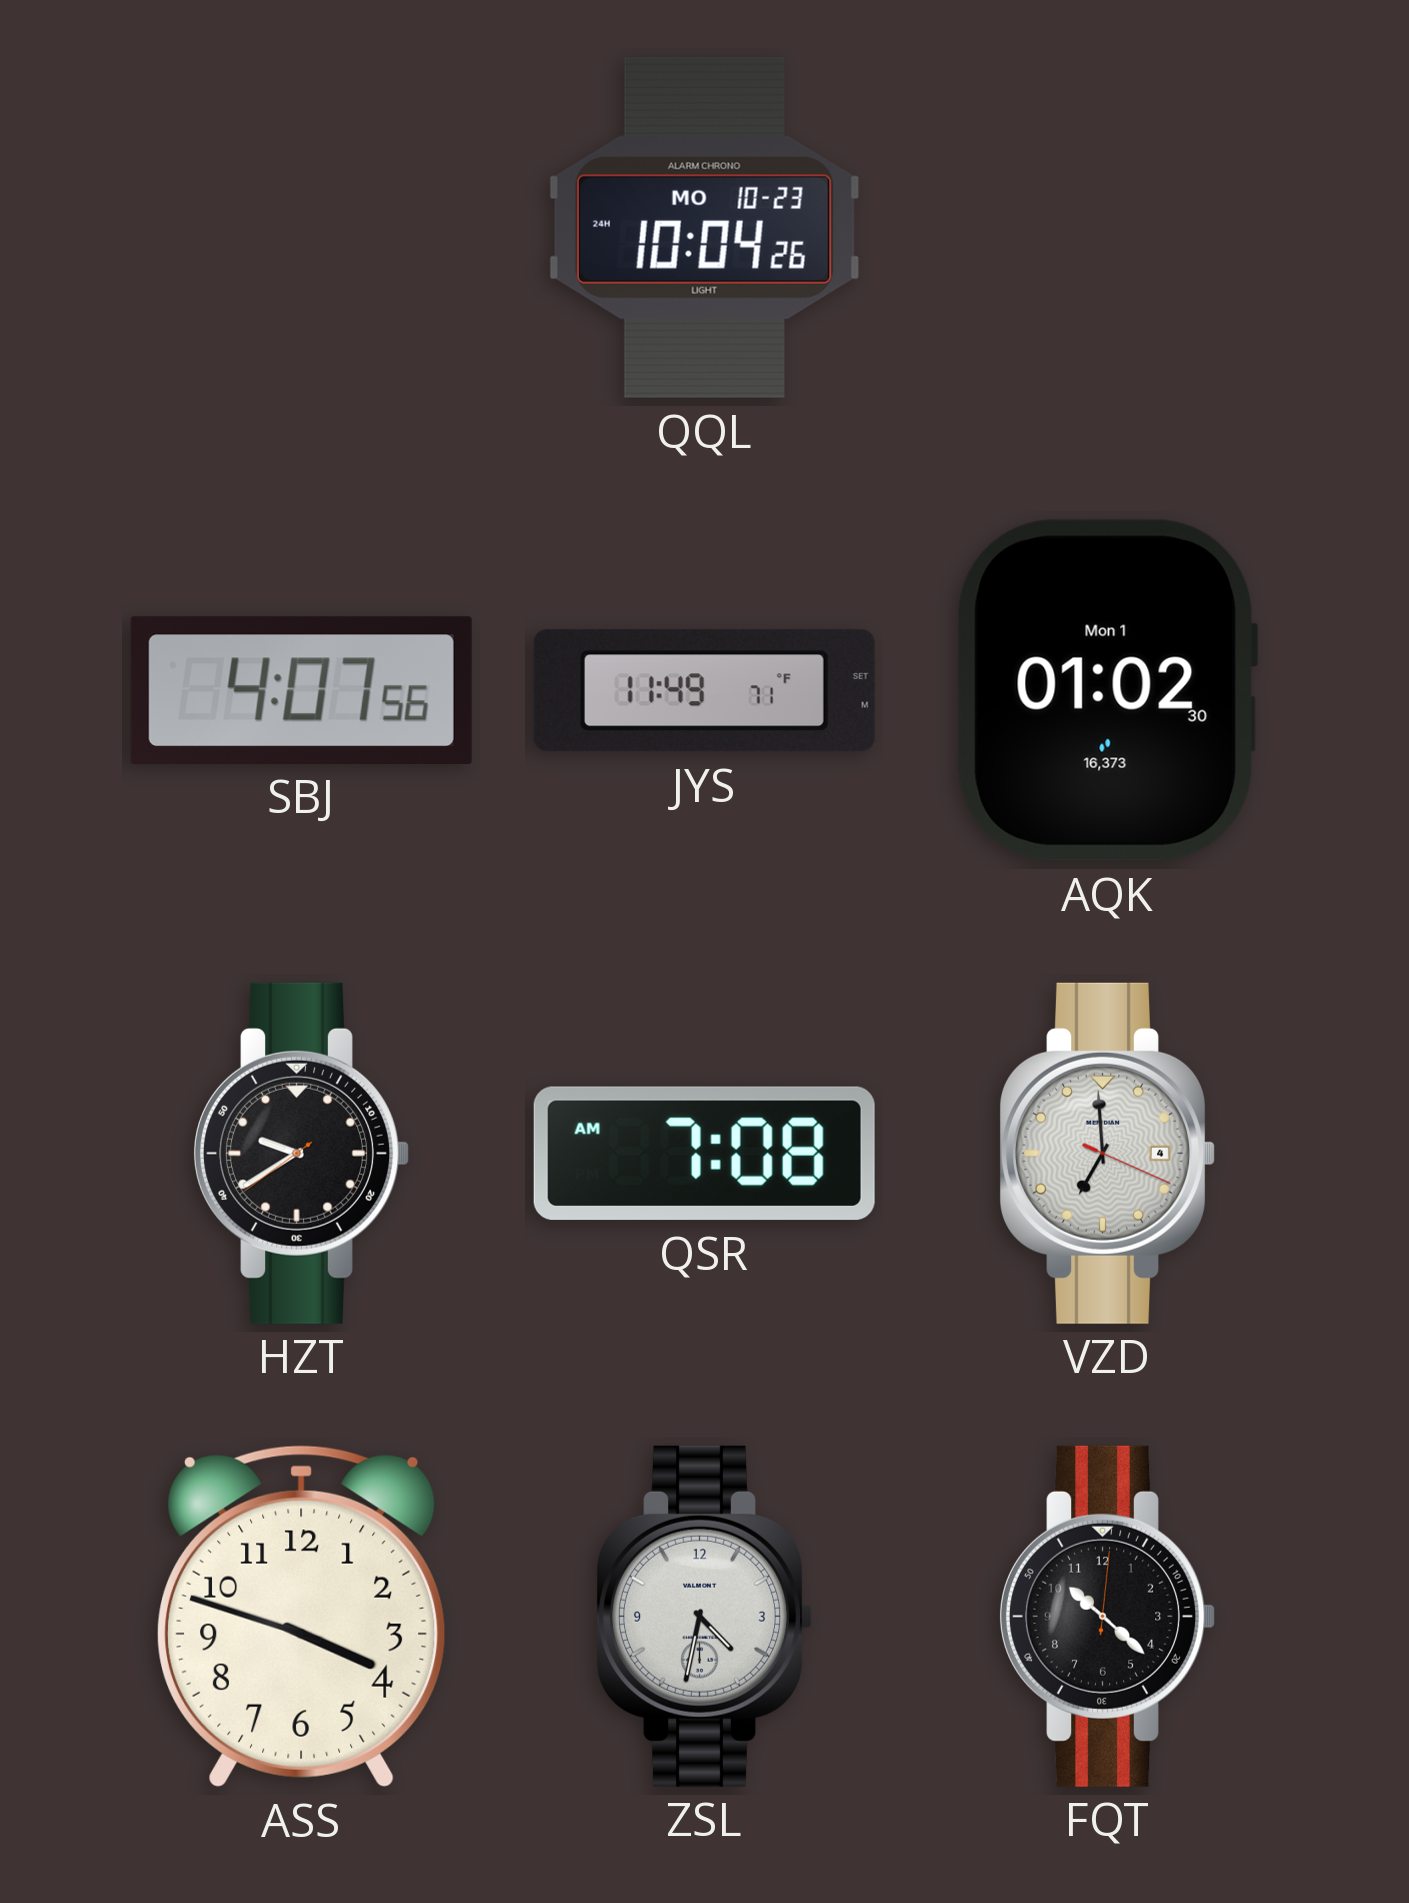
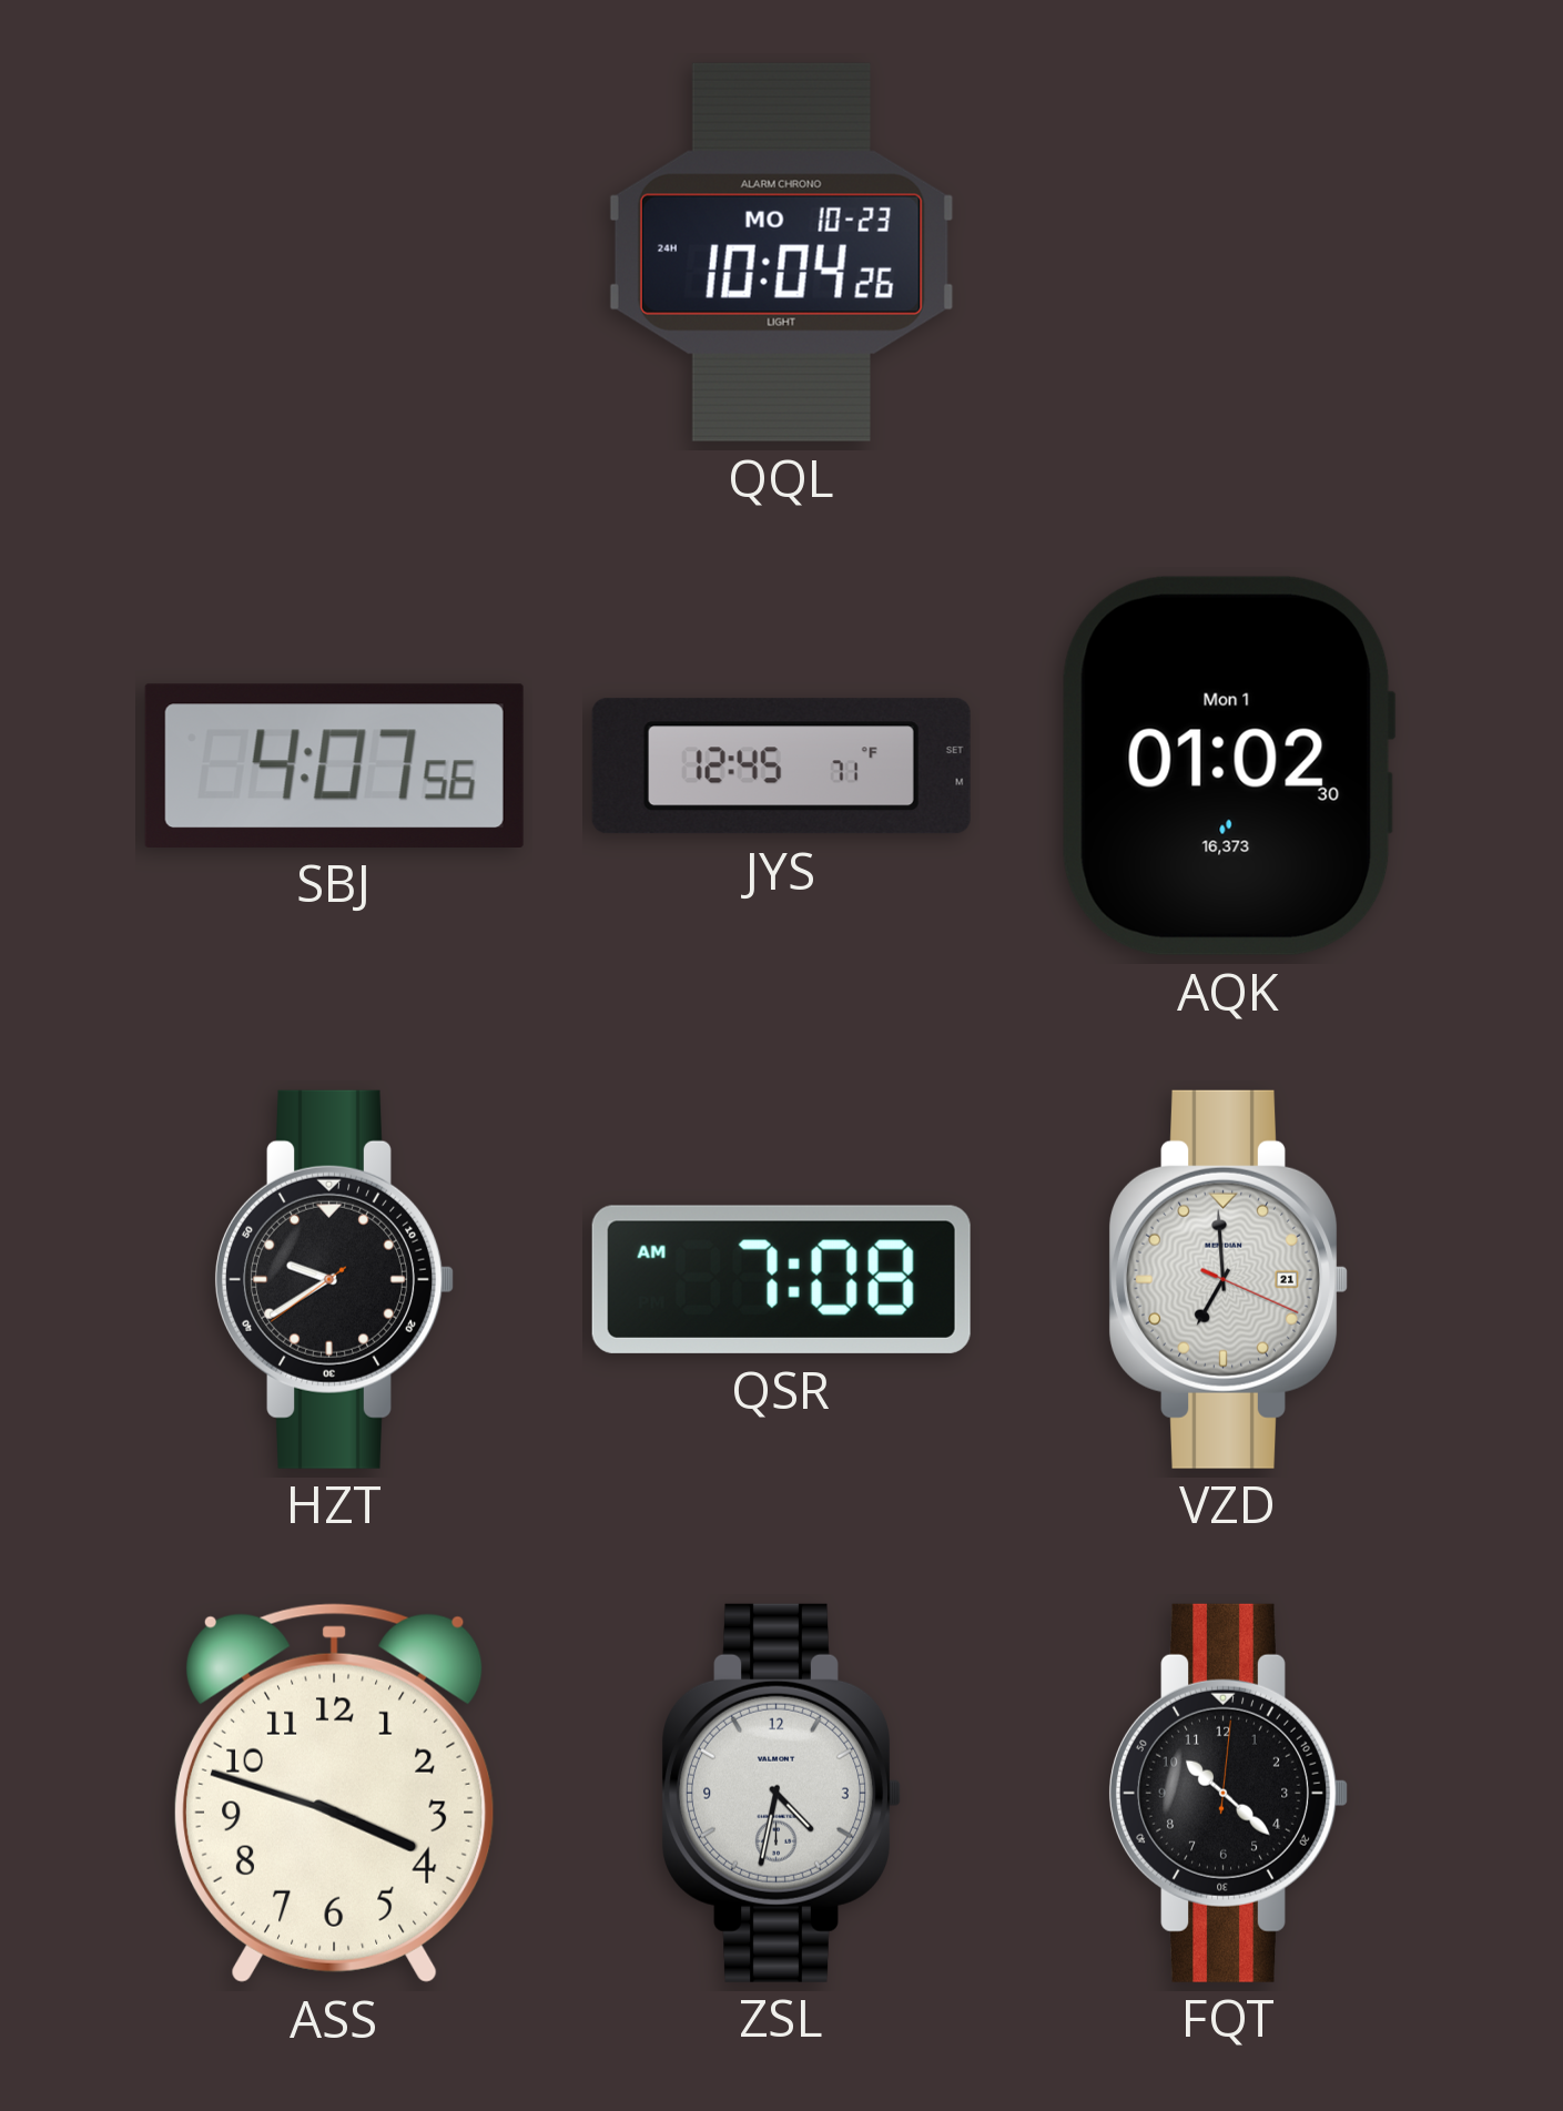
JYS: 11:49 -> 12:45
VZD date: 4 -> 21
